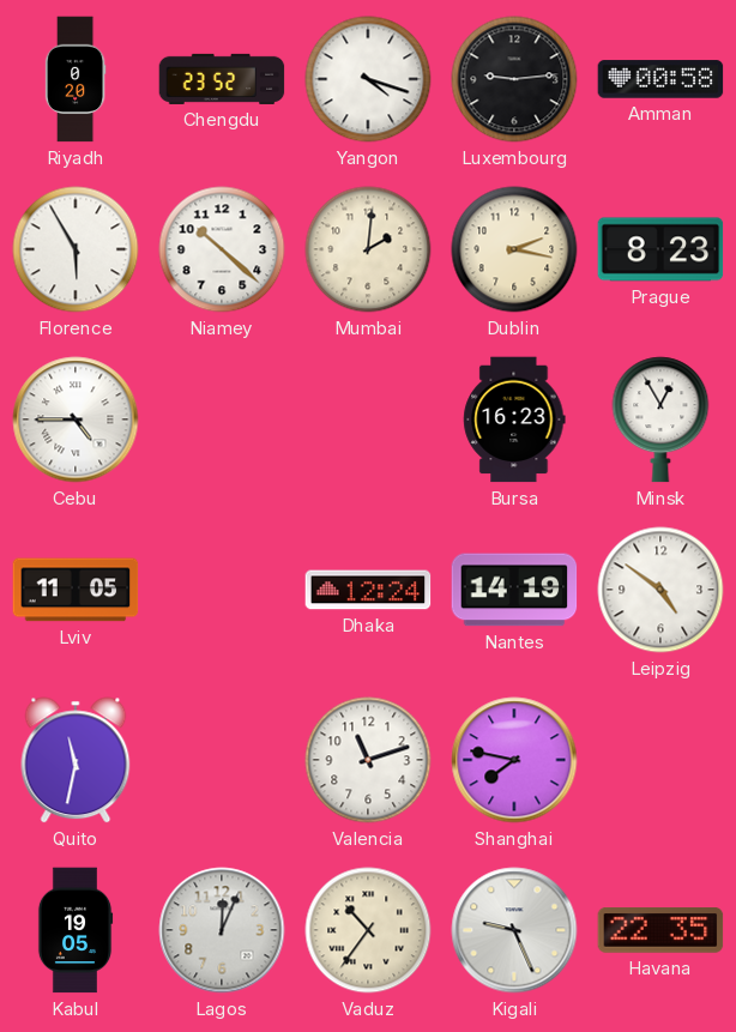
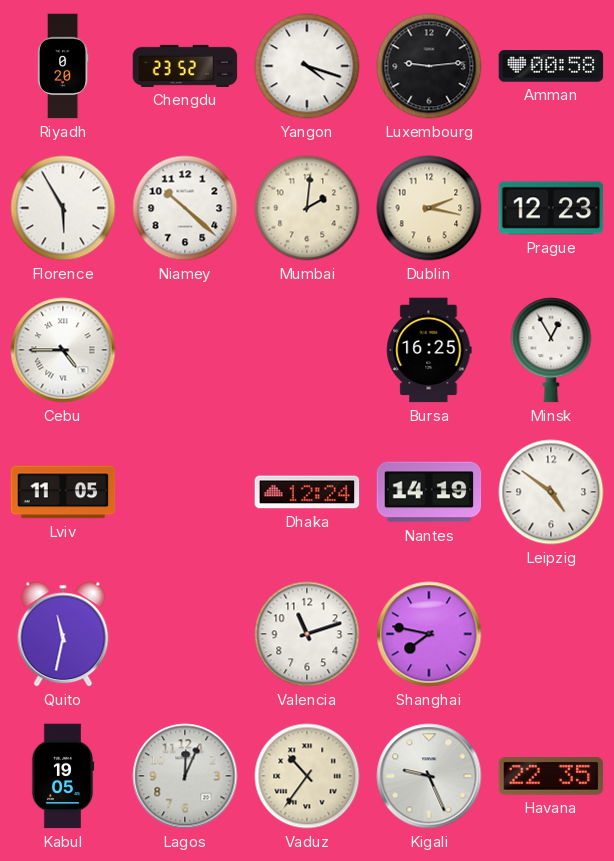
Prague: 8:23 -> 12:23
Bursa: 16:23 -> 16:25
